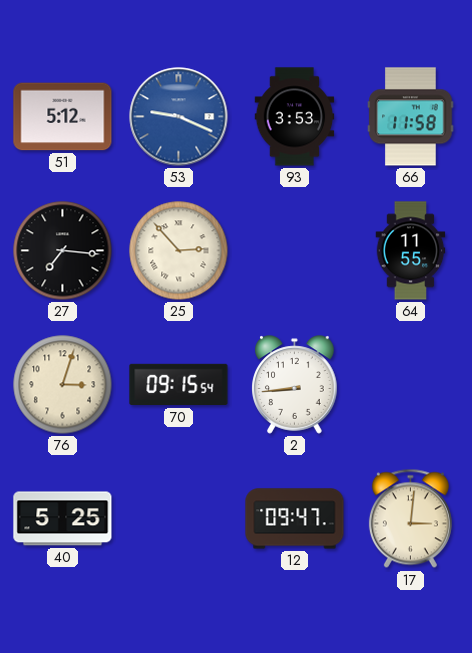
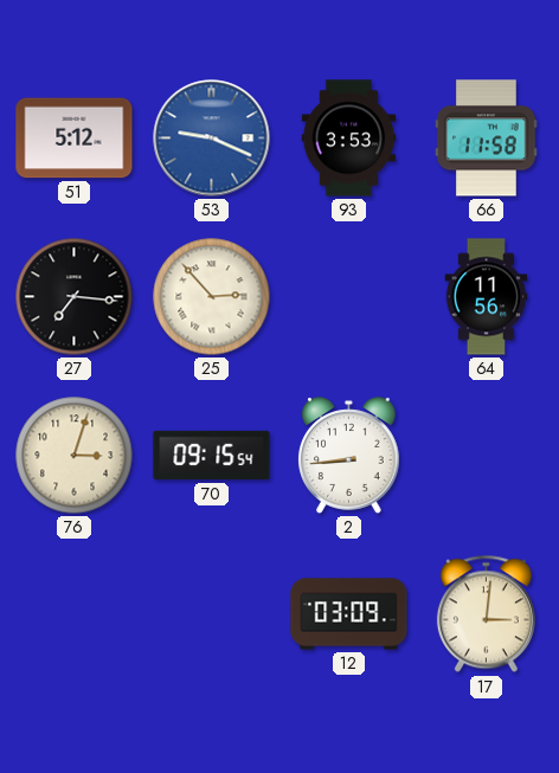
64: 11:55 -> 11:56
40: 5:25 -> none
12: 09:47 -> 03:09
